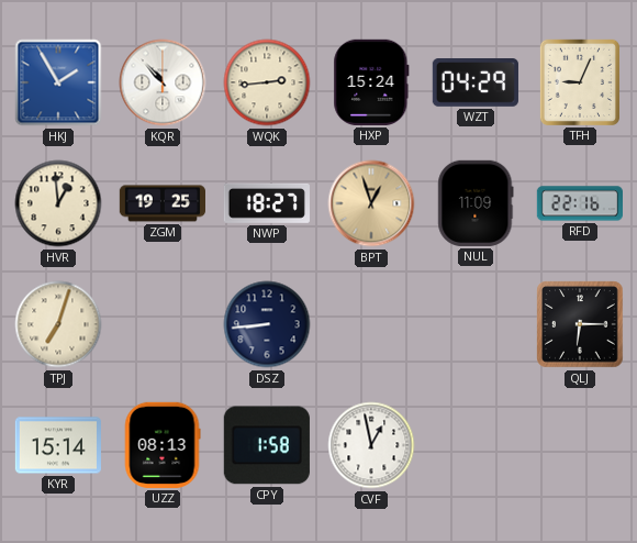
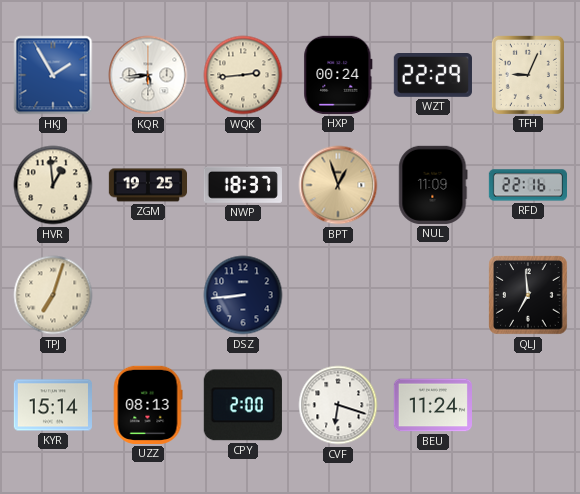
KQR: 10:53 -> 5:44
HXP: 15:24 -> 00:24
WZT: 04:29 -> 22:29
NWP: 18:27 -> 18:37
QLJ: 6:15 -> 6:59
CPY: 1:58 -> 2:00
CVF: 12:58 -> 6:18
BEU: none -> 11:24
